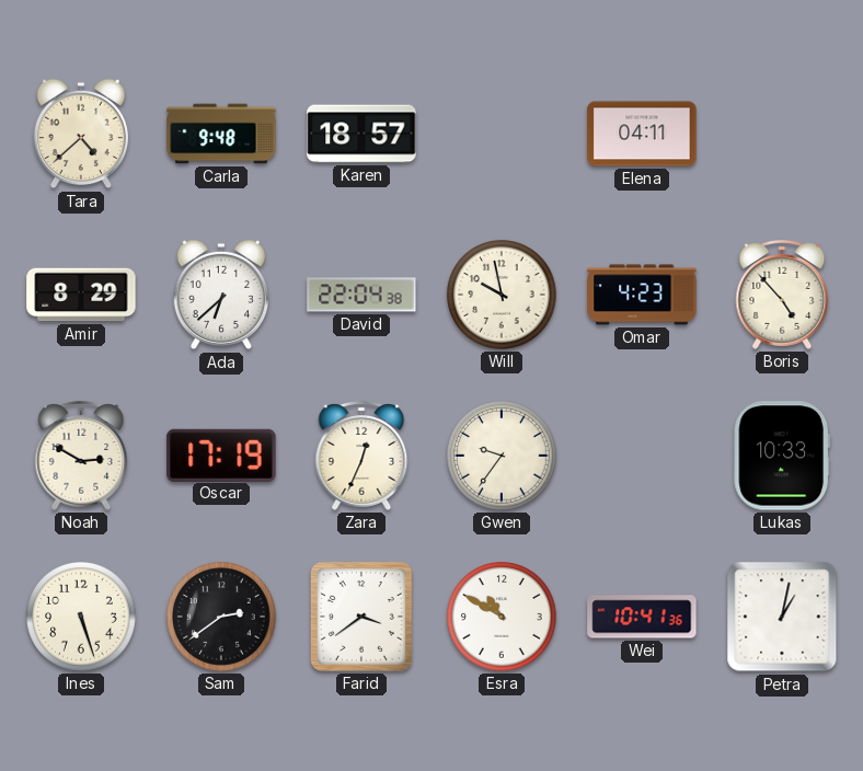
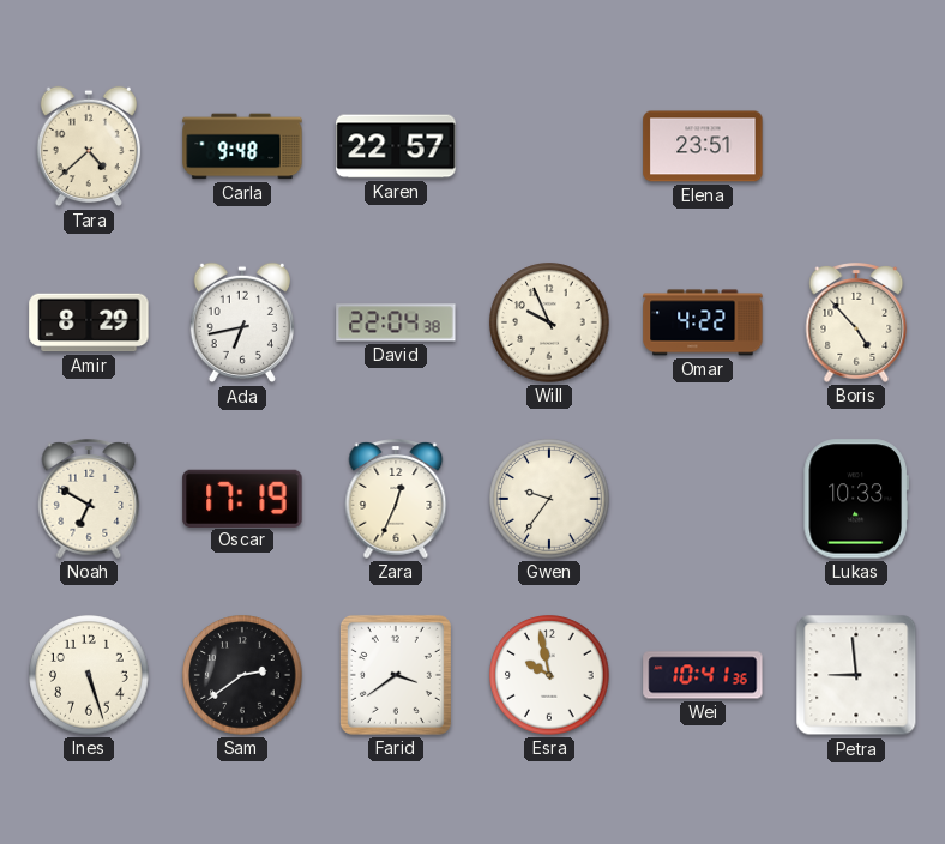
Karen: 18:57 -> 22:57
Elena: 04:11 -> 23:51
Ada: 6:38 -> 6:43
Will: 9:58 -> 9:56
Omar: 4:23 -> 4:22
Noah: 2:50 -> 6:50
Esra: 10:50 -> 9:58
Petra: 1:02 -> 8:59
